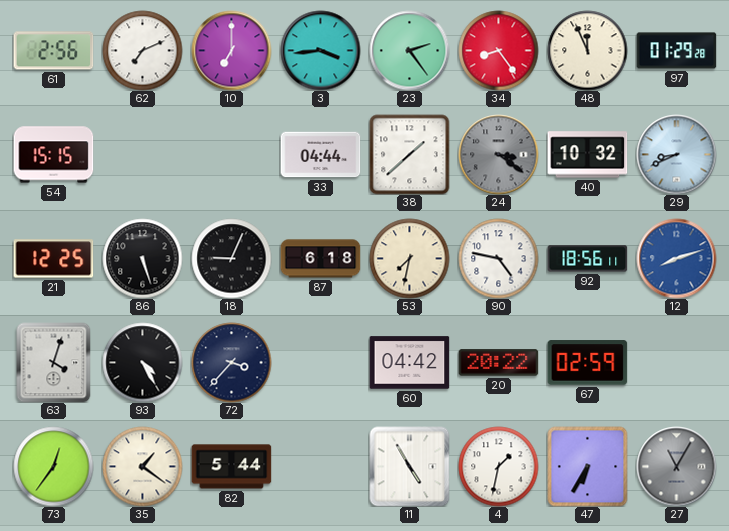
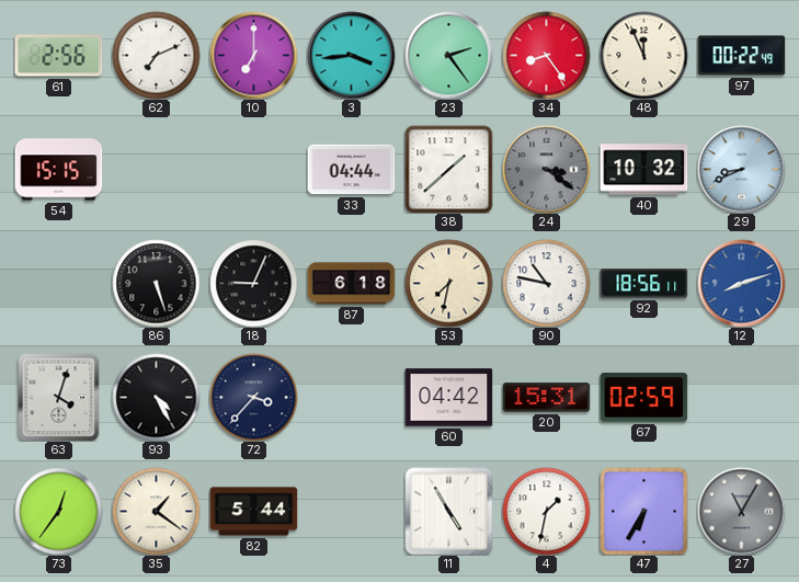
97: 01:29 -> 00:22
21: 12:25 -> none
90: 4:47 -> 10:47
20: 20:22 -> 15:31
